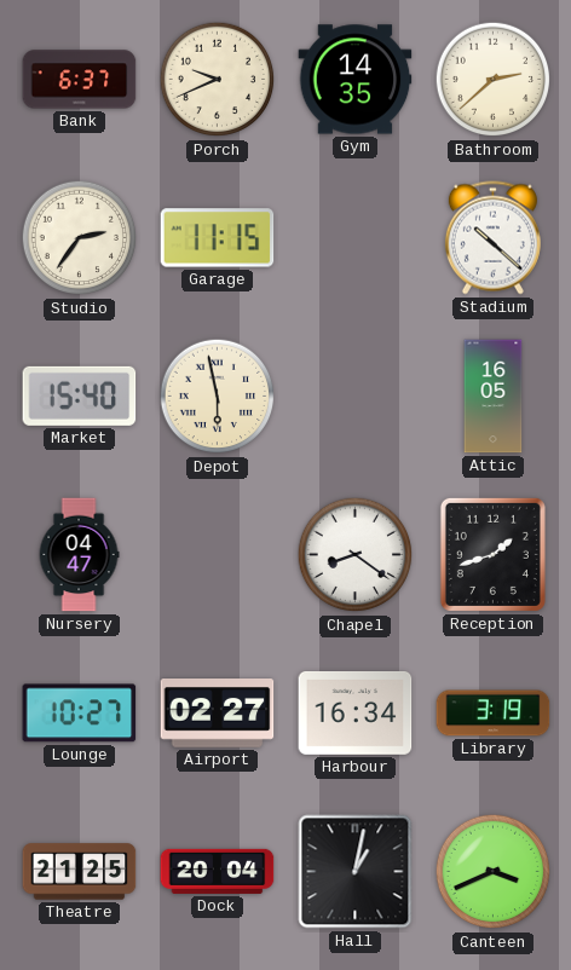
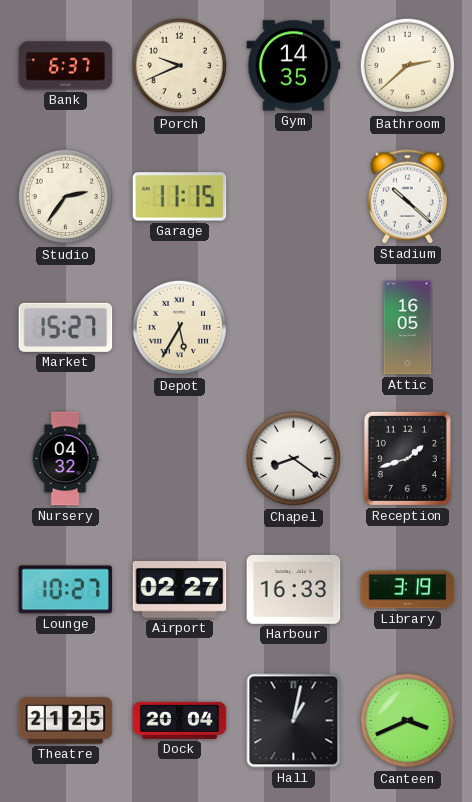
Market: 15:40 -> 15:27
Depot: 5:58 -> 5:35
Nursery: 04:47 -> 04:32
Harbour: 16:34 -> 16:33
